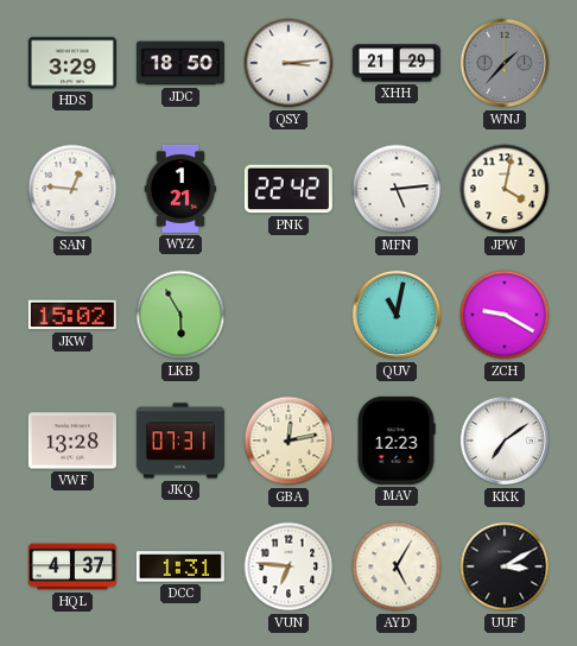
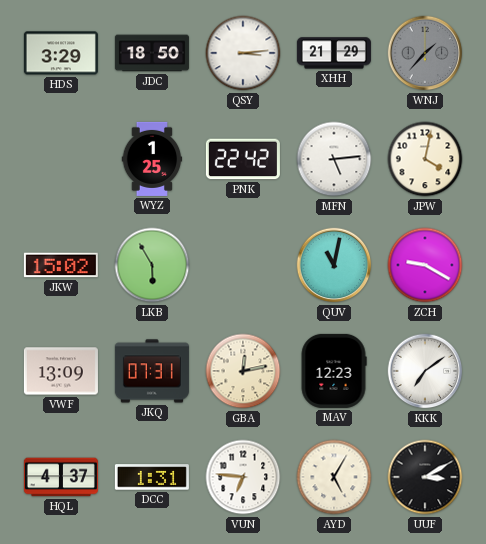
SAN: 12:46 -> none
WYZ: 1:21 -> 1:25
VWF: 13:28 -> 13:09
